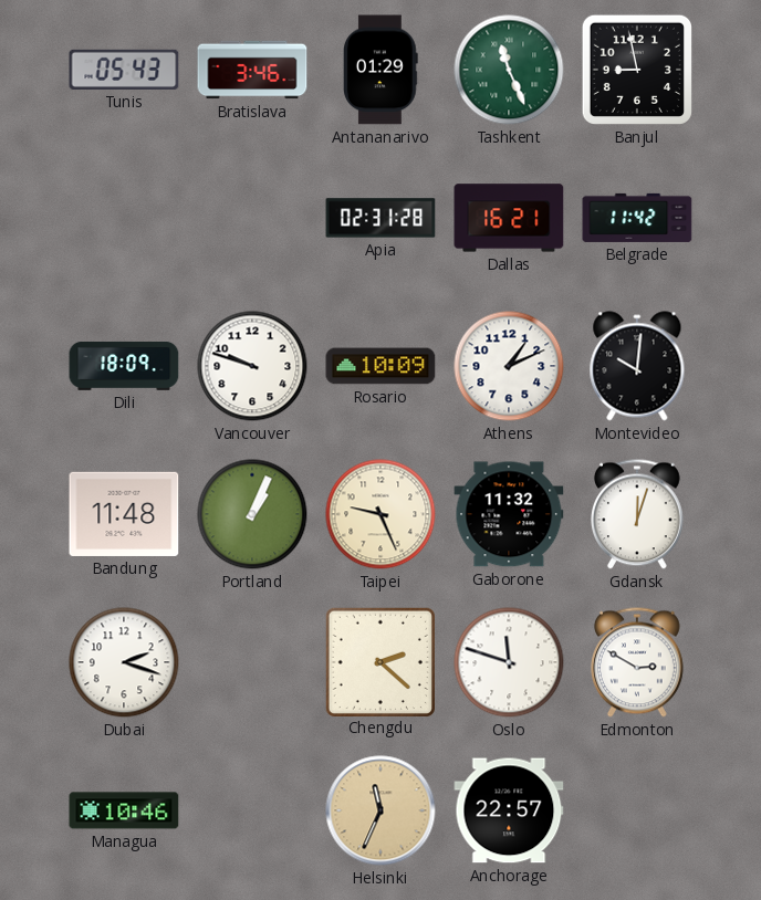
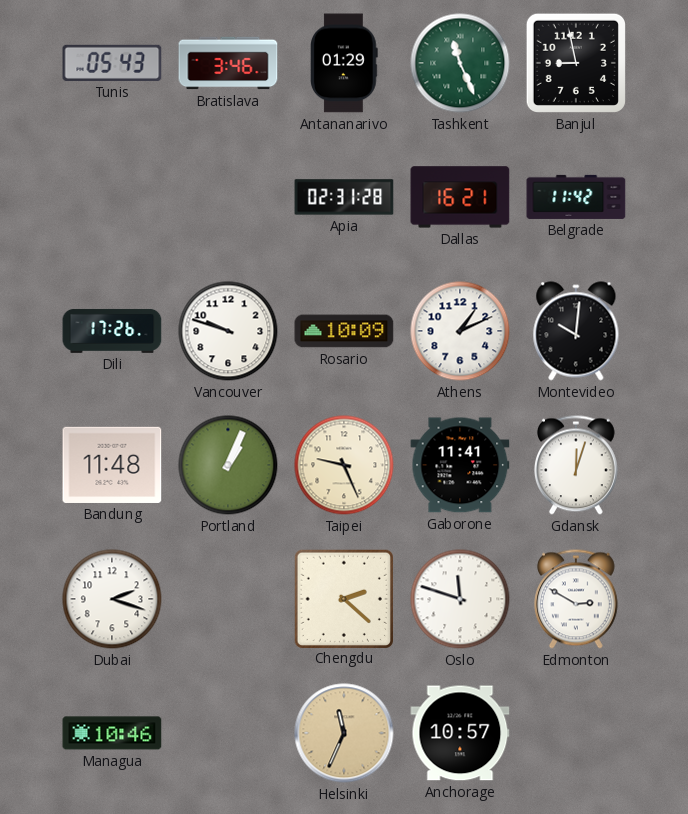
Dili: 18:09 -> 17:26
Gaborone: 11:32 -> 11:41
Anchorage: 22:57 -> 10:57
